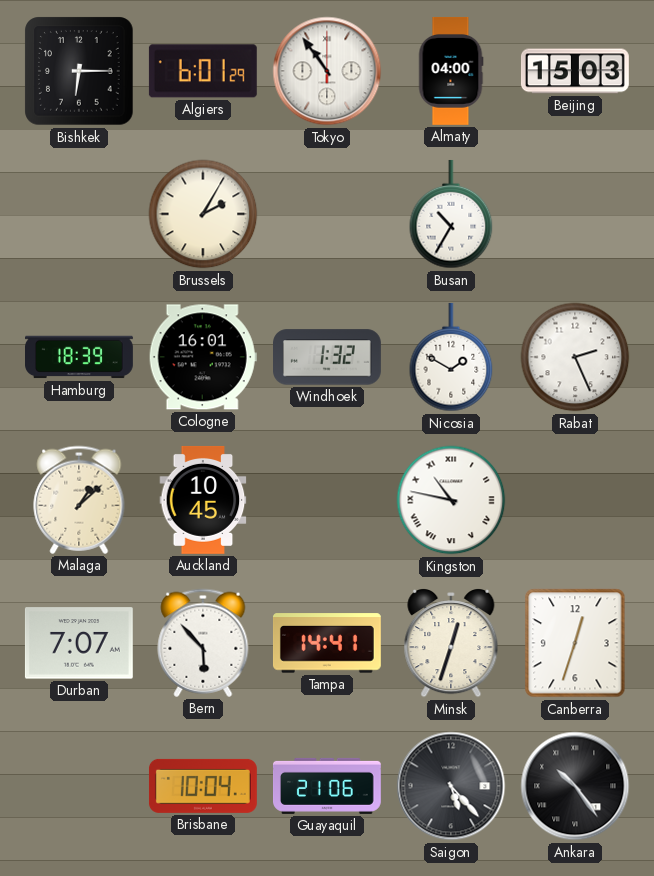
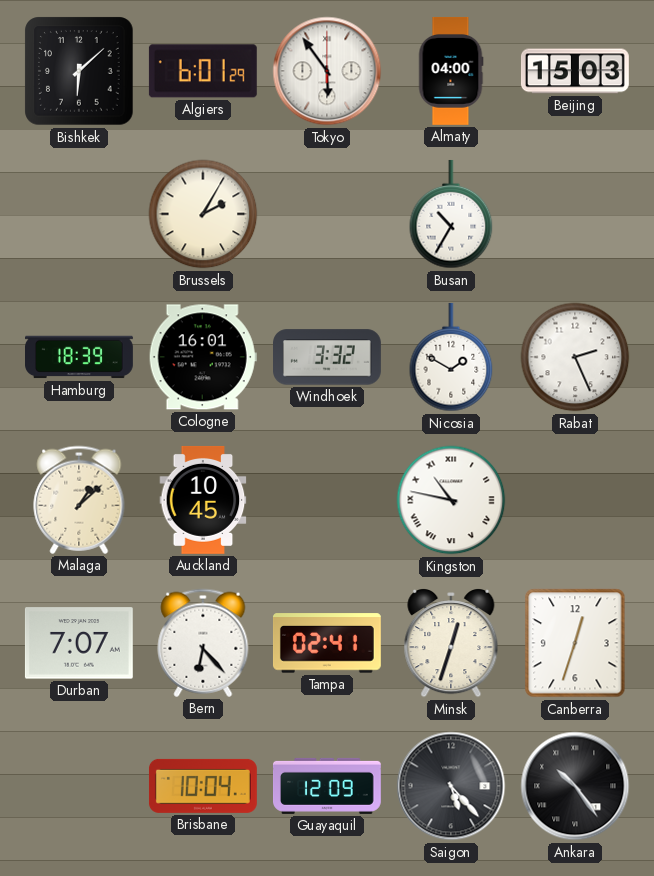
Bishkek: 6:15 -> 6:08
Tokyo: 10:54 -> 5:54
Windhoek: 1:32 -> 3:32
Bern: 5:53 -> 6:23
Tampa: 14:41 -> 02:41
Guayaquil: 21:06 -> 12:09
